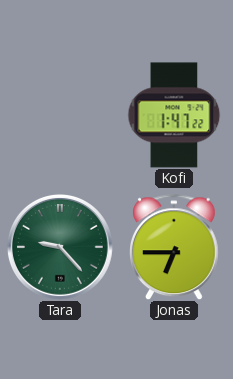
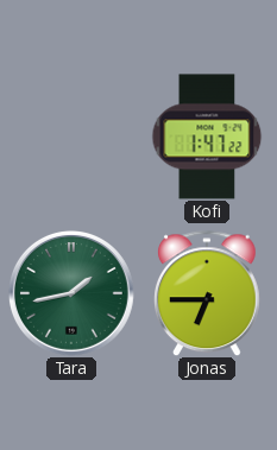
Tara: 9:23 -> 1:43
